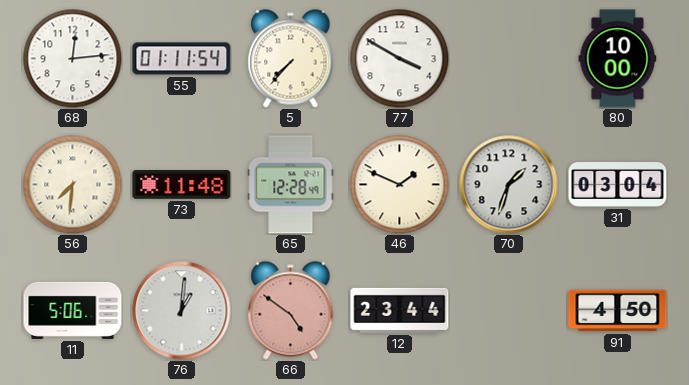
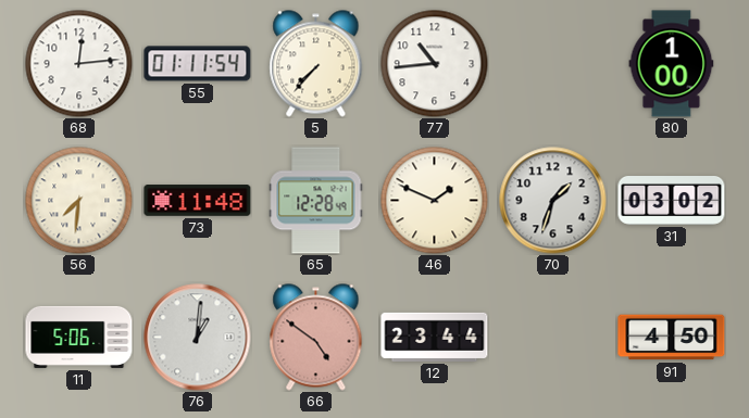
77: 3:50 -> 10:44
80: 10:00 -> 1:00
31: 03:04 -> 03:02
